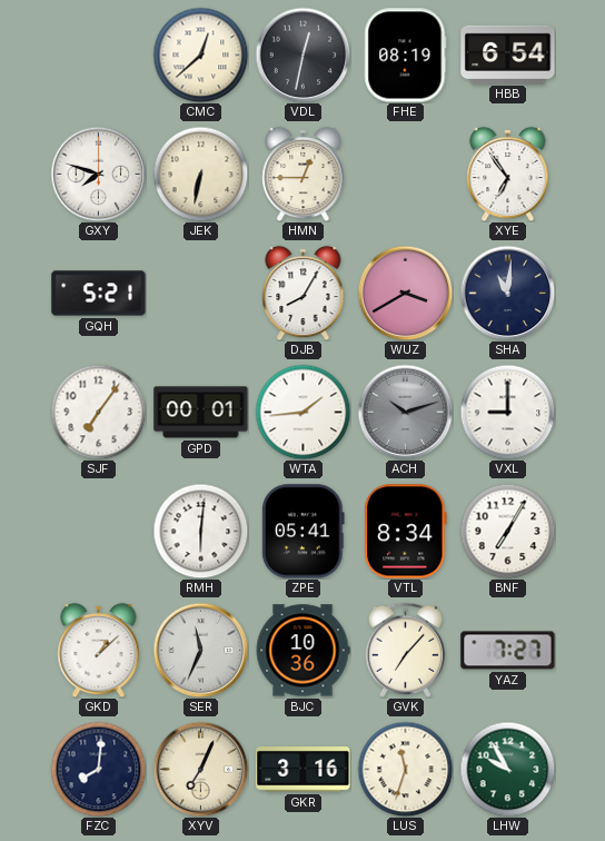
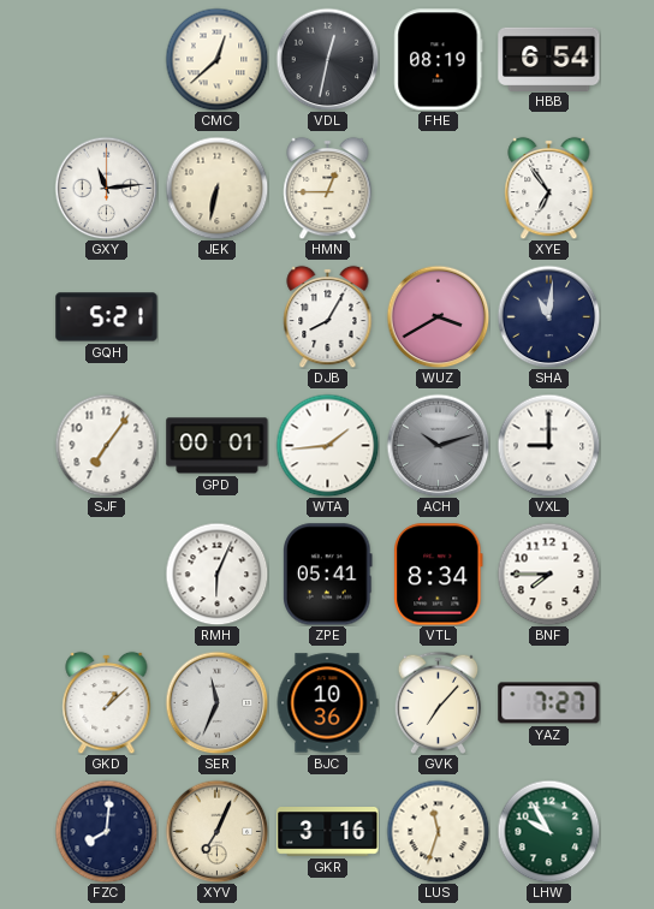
GXY: 7:48 -> 11:14
RMH: 6:01 -> 6:04
BNF: 7:05 -> 7:45
